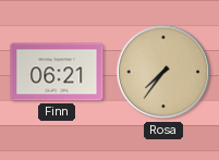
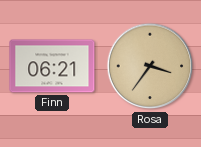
Rosa: 7:36 -> 3:36
